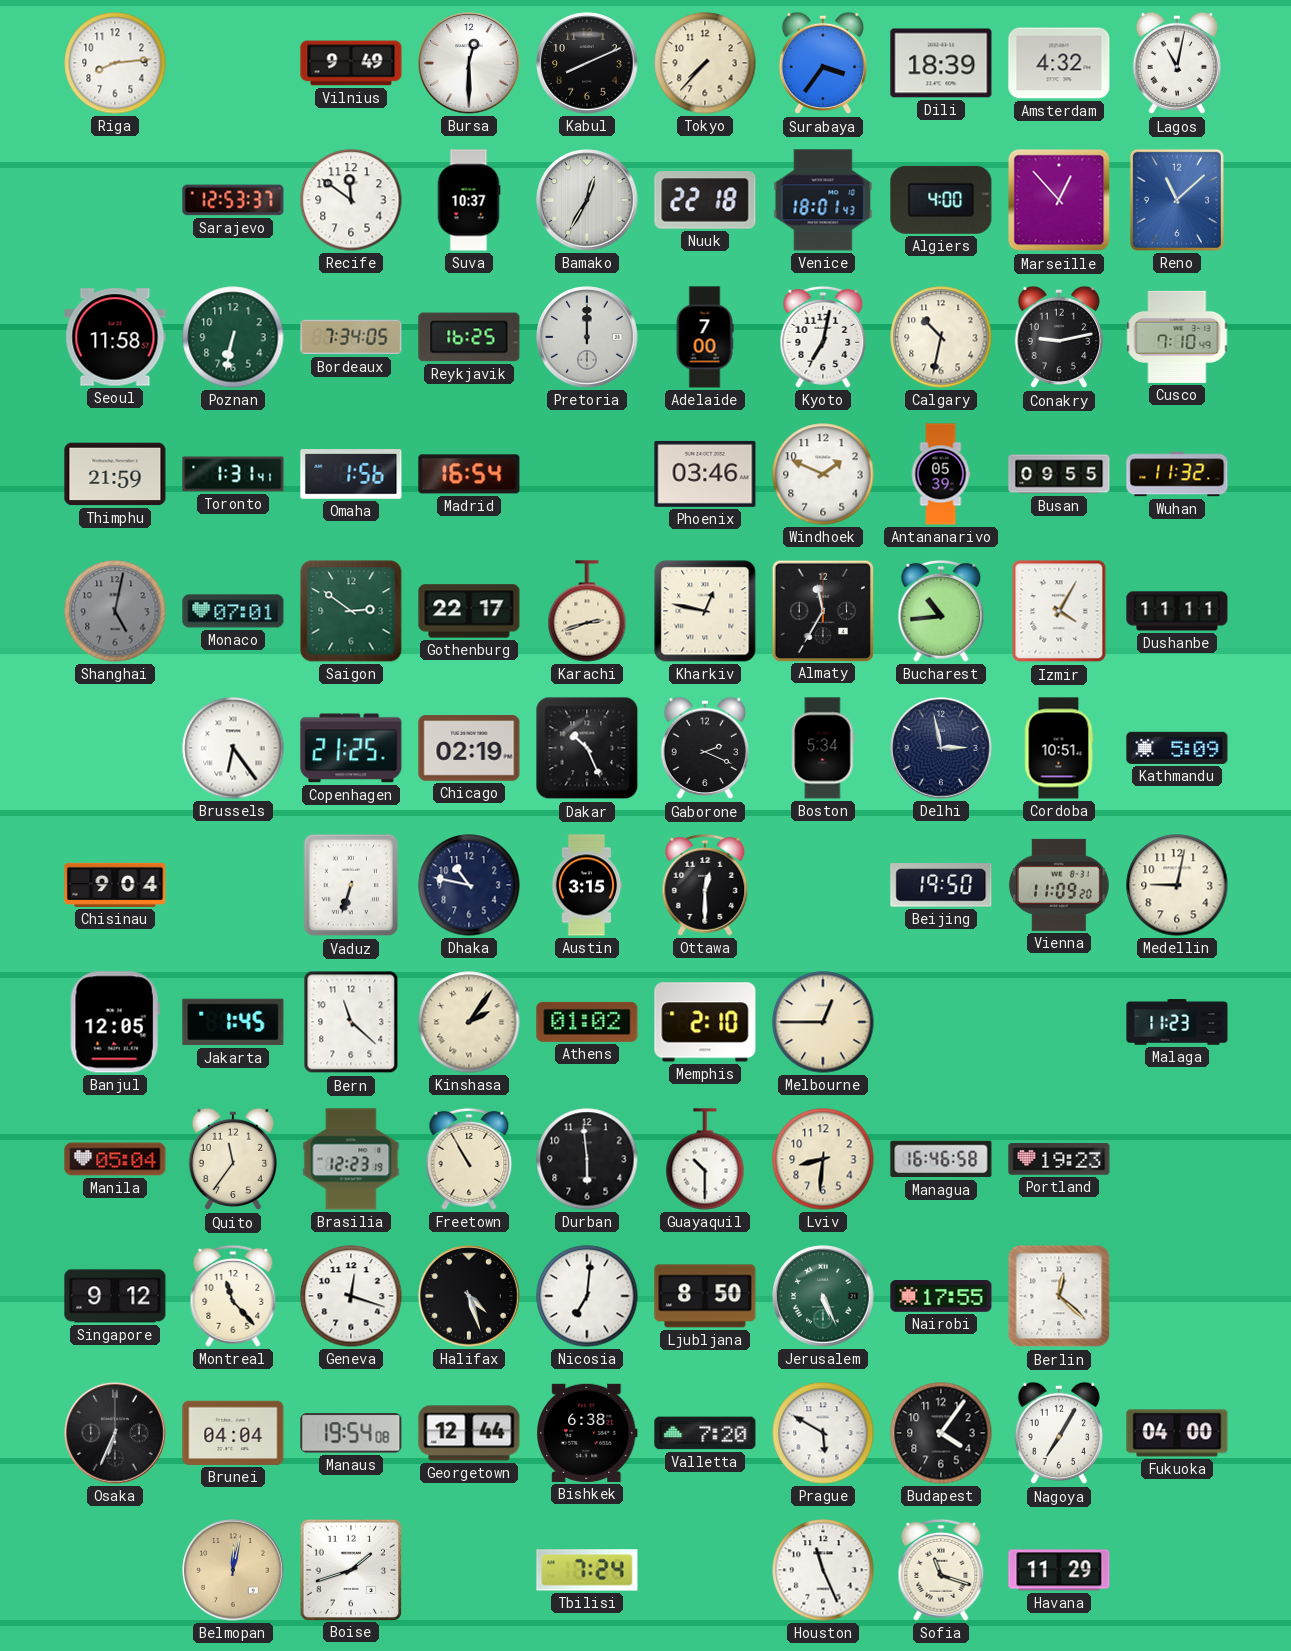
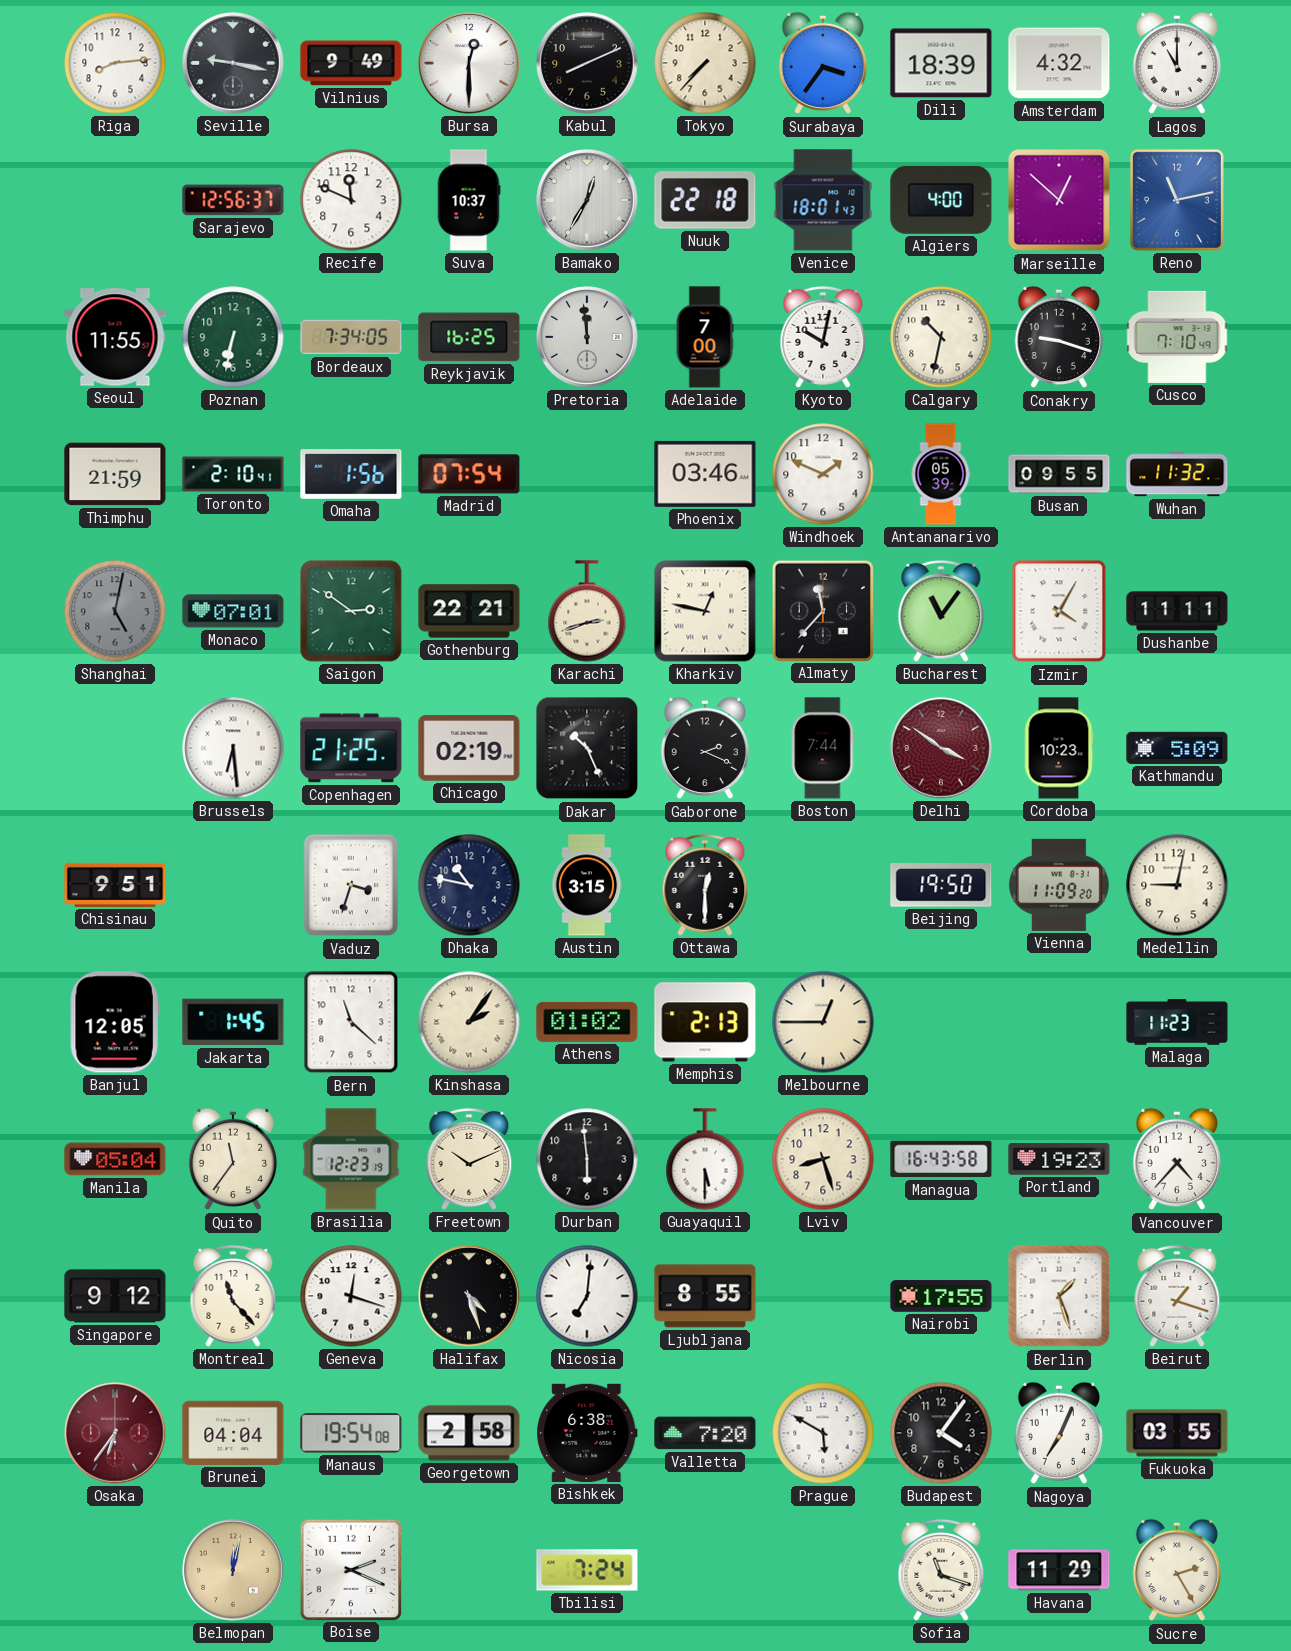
Seville: none -> 9:17
Lagos: 11:02 -> 11:00
Sarajevo: 12:53 -> 12:56
Recife: 11:51 -> 11:49
Marseille: 12:53 -> 12:52
Reno: 11:08 -> 11:13
Seoul: 11:58 -> 11:55
Pretoria: 12:00 -> 11:59
Kyoto: 7:02 -> 10:02
Conakry: 9:13 -> 9:18
Toronto: 1:31 -> 2:10
Madrid: 16:54 -> 07:54
Gothenburg: 22:17 -> 22:21
Almaty: 11:35 -> 11:37
Bucharest: 10:44 -> 11:06
Brussels: 6:24 -> 6:29
Boston: 5:34 -> 7:44
Delhi: 2:58 -> 3:51
Delhi dial: navy -> burgundy
Cordoba: 10:51 -> 10:23
Chisinau: 9:04 -> 9:51
Vaduz: 6:33 -> 3:33
Memphis: 2:10 -> 2:13
Freetown: 10:55 -> 10:11
Guayaquil: 10:30 -> 5:30
Lviv: 8:31 -> 8:27
Managua: 16:46 -> 16:43
Vancouver: none -> 4:37
Ljubljana: 8:50 -> 8:55
Jerusalem: 5:26 -> none
Berlin: 12:22 -> 1:27
Beirut: none -> 1:18
Osaka: 6:34 -> 6:36
Osaka dial: black -> burgundy
Georgetown: 12:44 -> 2:58
Nagoya: 7:05 -> 7:04
Fukuoka: 04:00 -> 03:55
Boise: 1:42 -> 2:19
Houston: 11:26 -> none
Sucre: none -> 2:25
